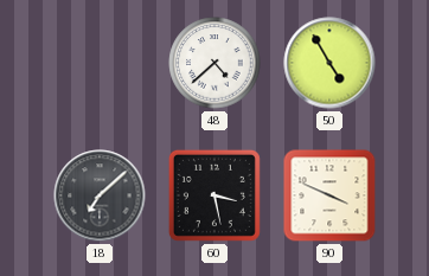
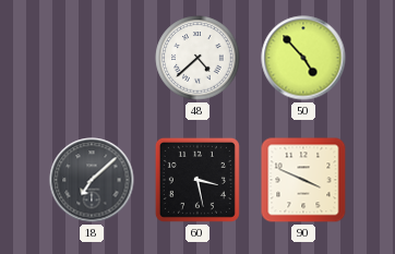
50: 4:55 -> 4:53
